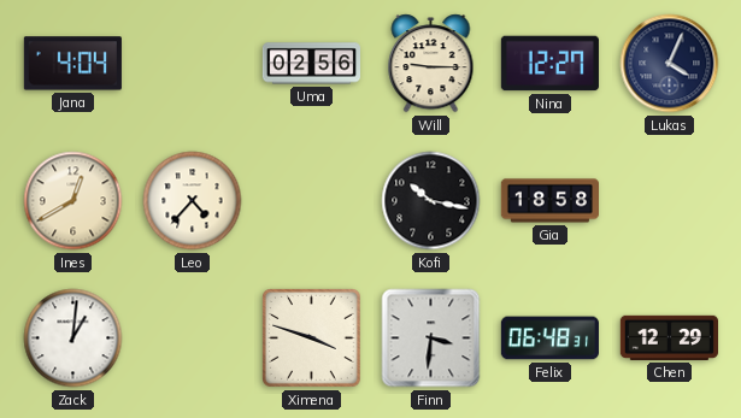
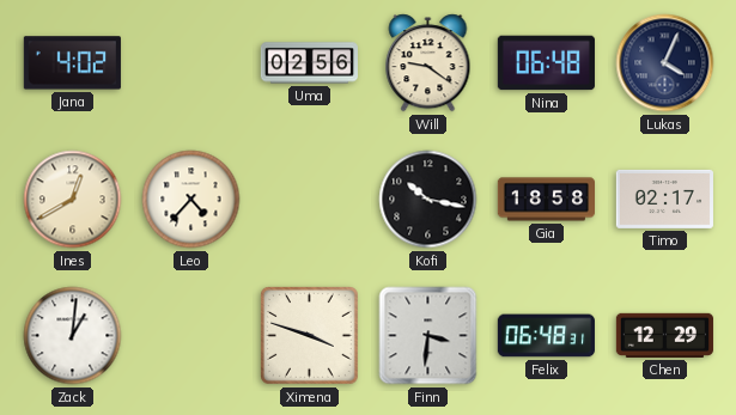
Jana: 4:04 -> 4:02
Will: 9:15 -> 9:21
Nina: 12:27 -> 06:48
Timo: none -> 02:17
